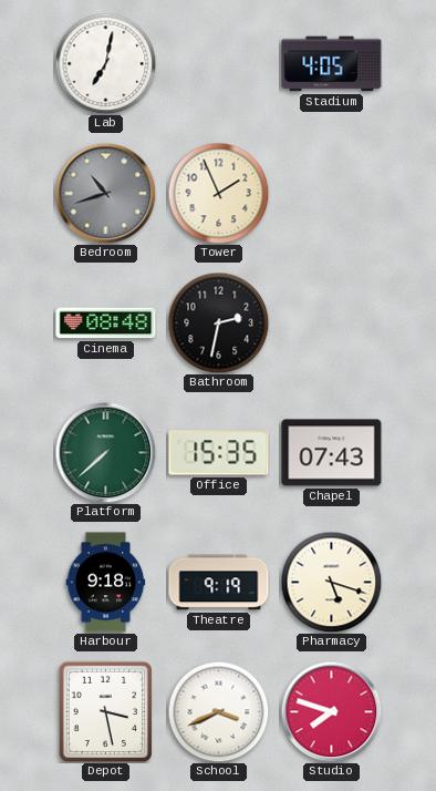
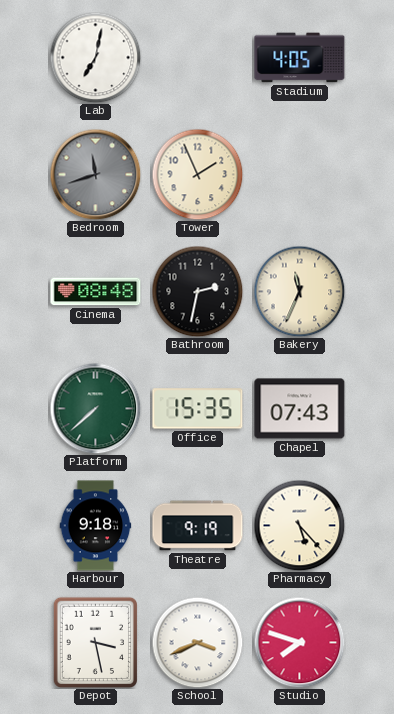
Bedroom: 10:42 -> 11:42
Bakery: none -> 11:34
Pharmacy: 5:18 -> 5:23
